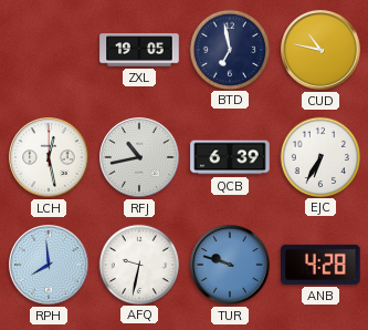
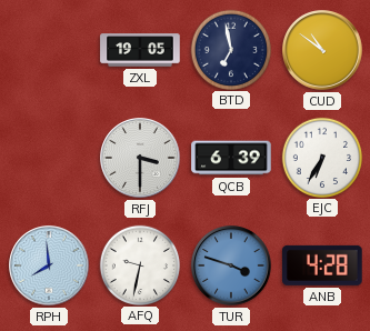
CUD: 10:47 -> 10:51
LCH: 12:28 -> none
RFJ: 10:43 -> 3:30
TUR: 9:48 -> 3:48
